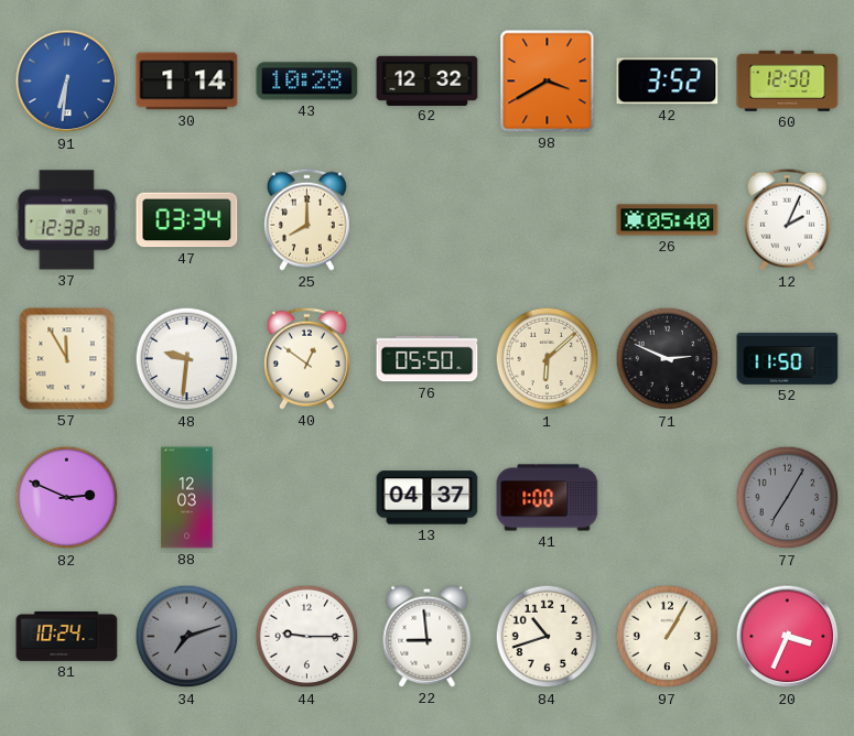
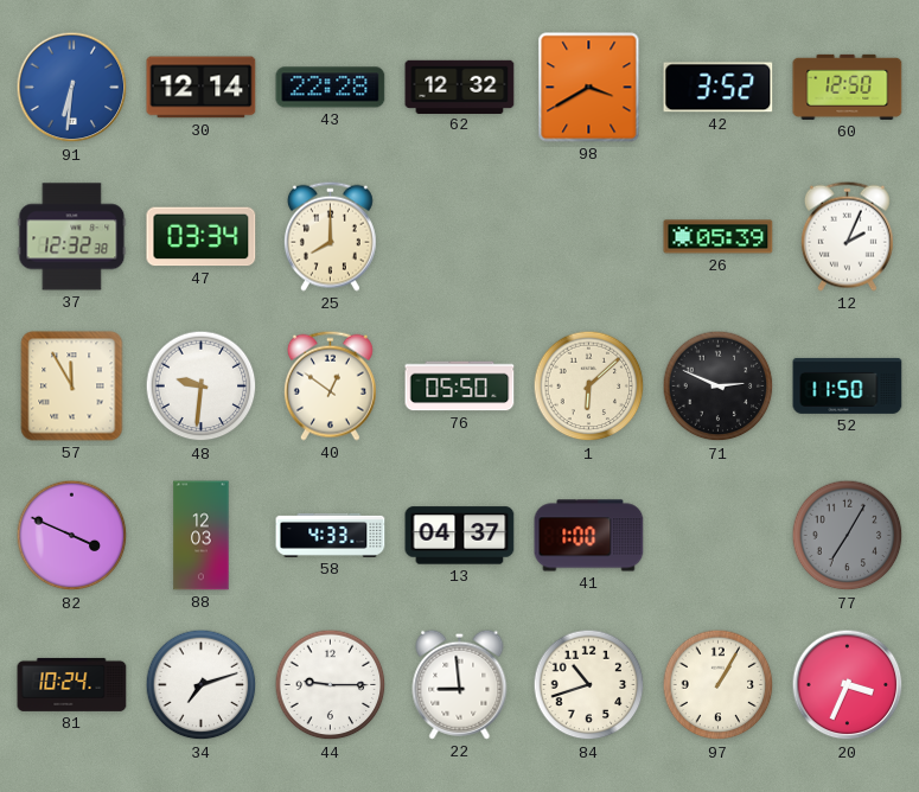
30: 1:14 -> 12:14
43: 10:28 -> 22:28
26: 05:40 -> 05:39
82: 2:49 -> 3:49
58: none -> 4:33
34 dial: grey -> white
